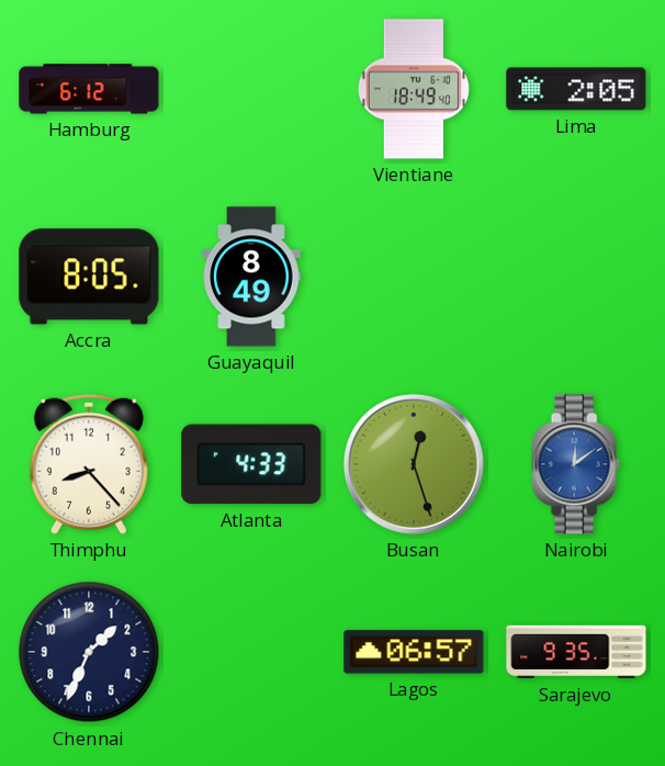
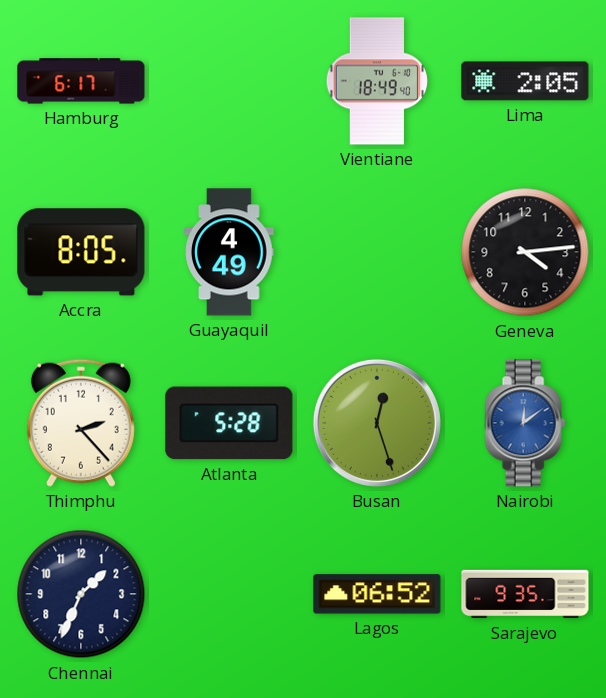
Hamburg: 6:12 -> 6:17
Guayaquil: 8:49 -> 4:49
Geneva: none -> 4:14
Thimphu: 8:23 -> 2:23
Atlanta: 4:33 -> 5:28
Lagos: 06:57 -> 06:52
